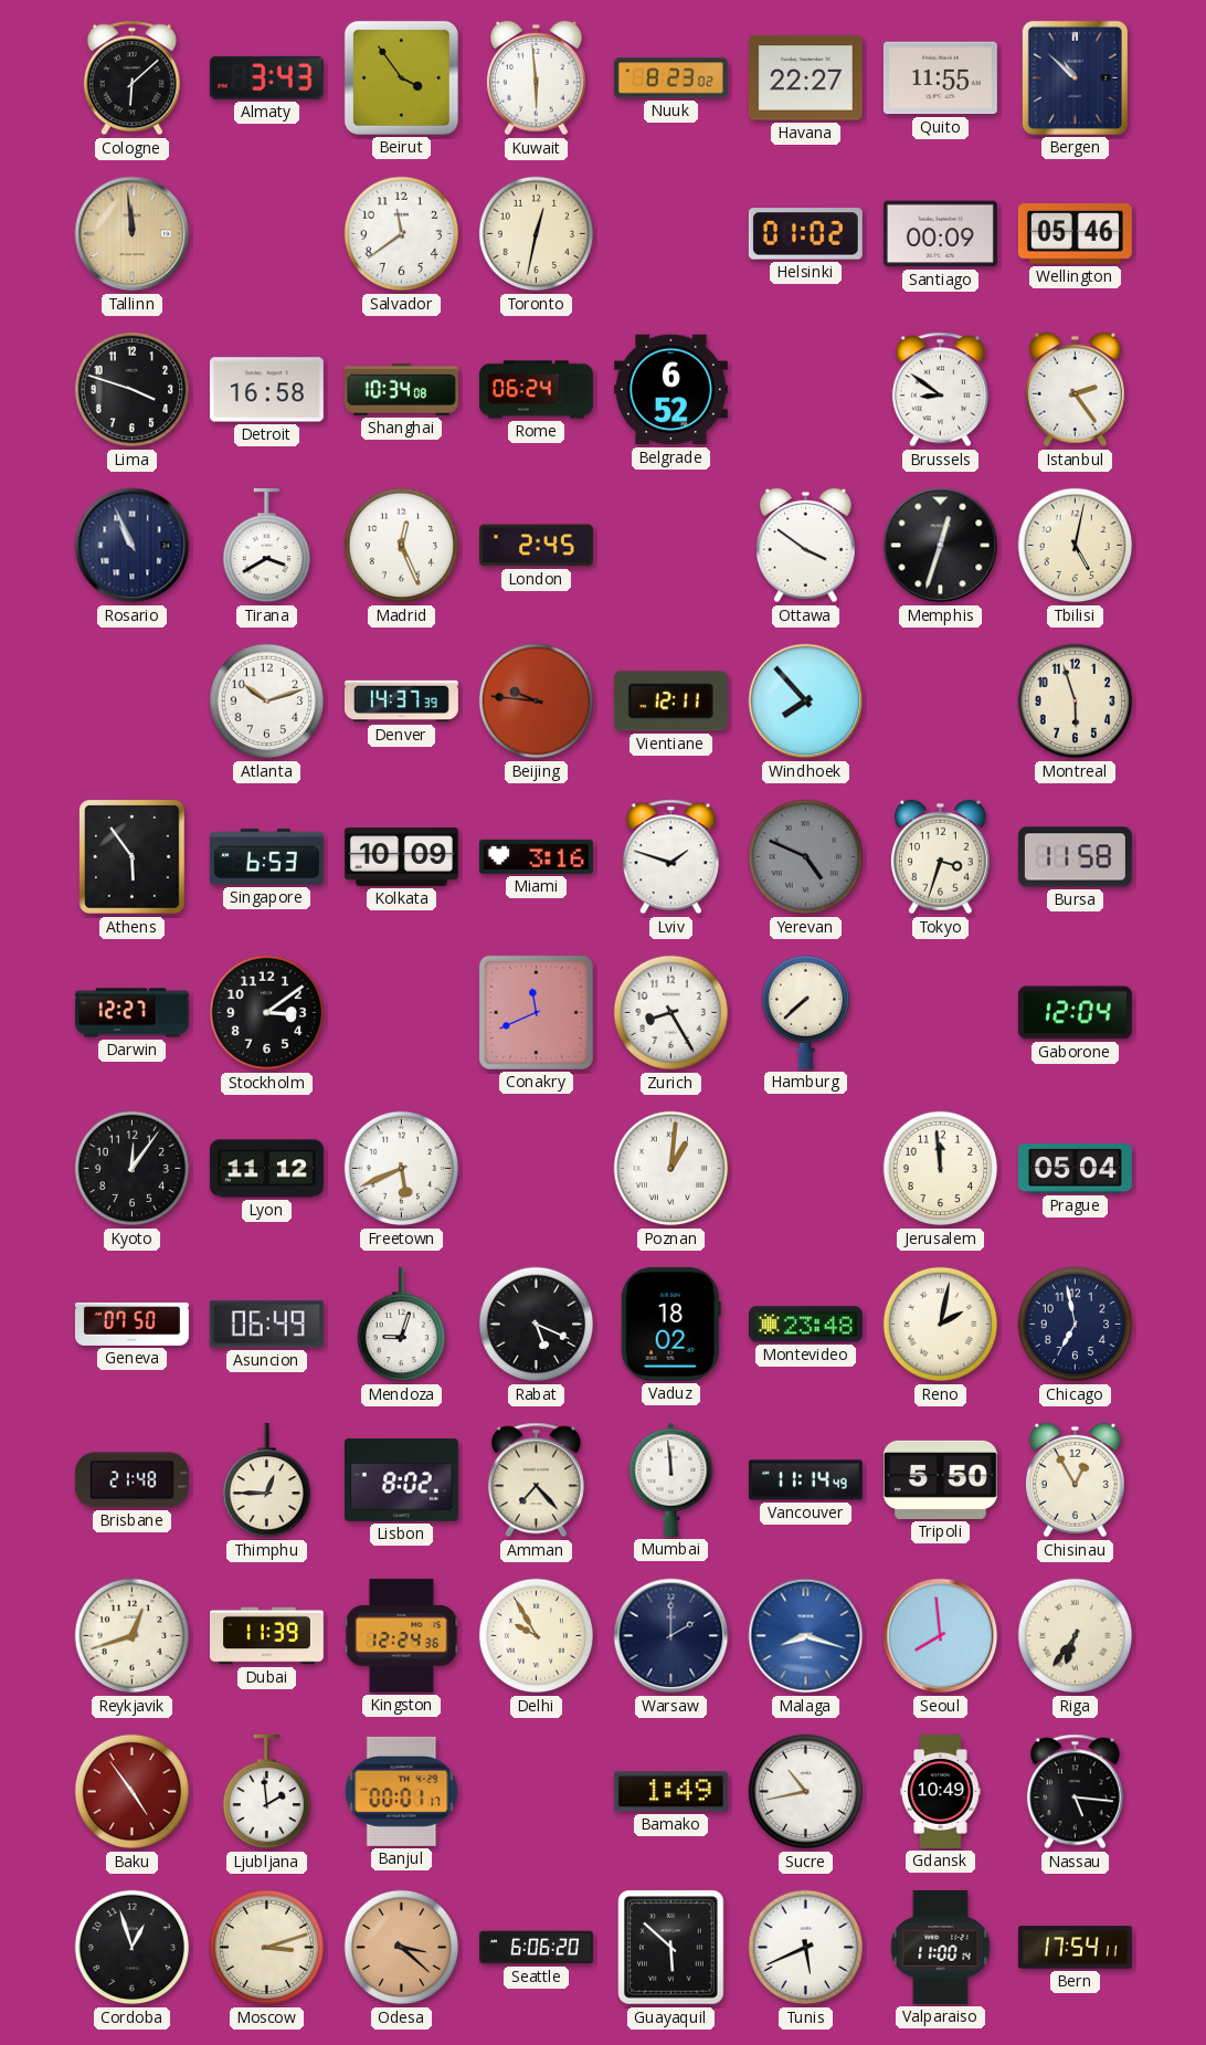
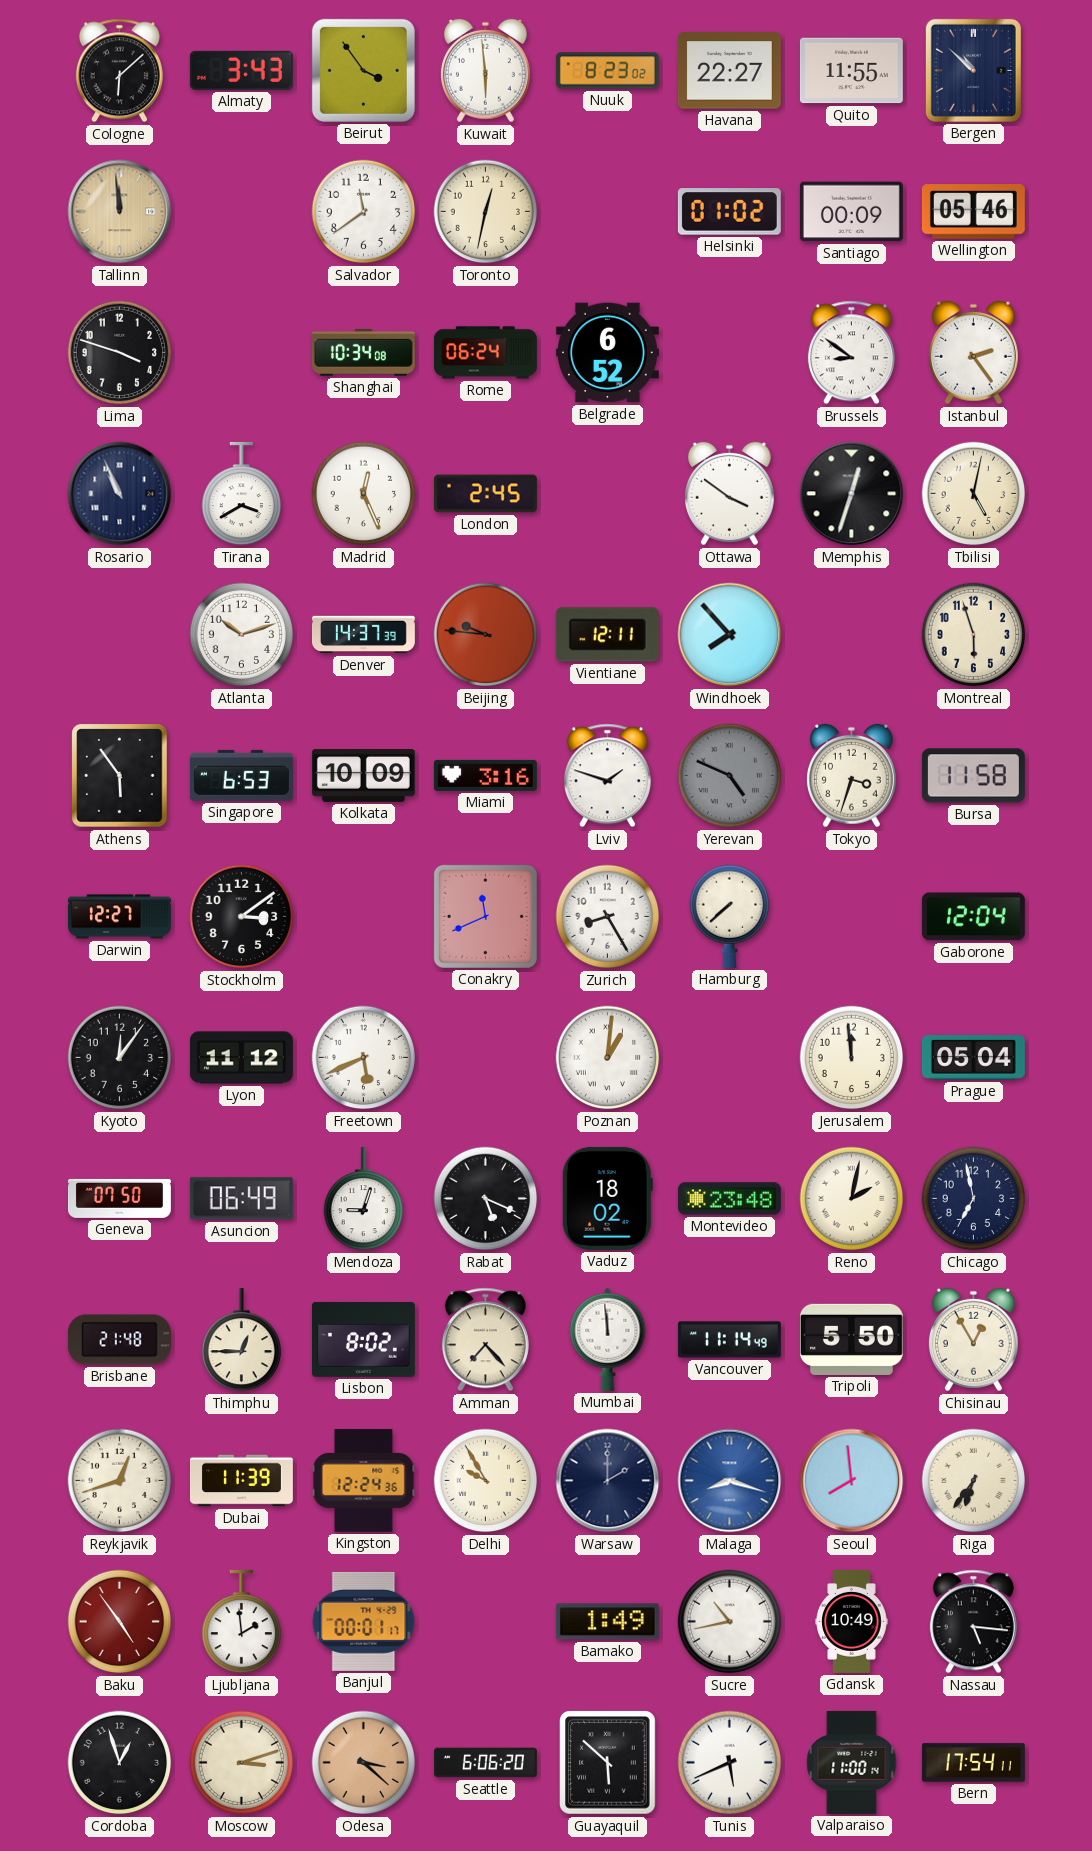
Detroit: 16:58 -> none
